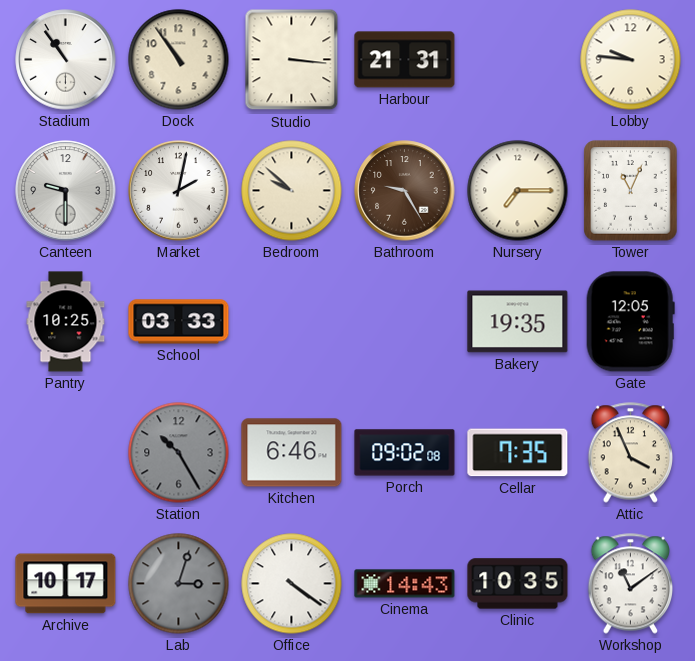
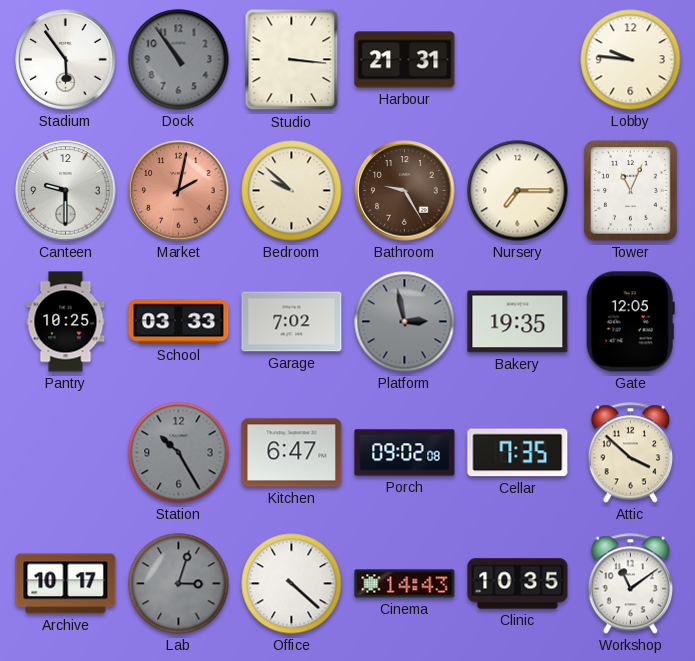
Stadium: 10:54 -> 5:54
Dock dial: cream -> grey
Market dial: white -> salmon
Garage: none -> 7:02
Platform: none -> 2:58
Kitchen: 6:46 -> 6:47
Attic: 3:56 -> 3:52
Office: 4:21 -> 4:22
